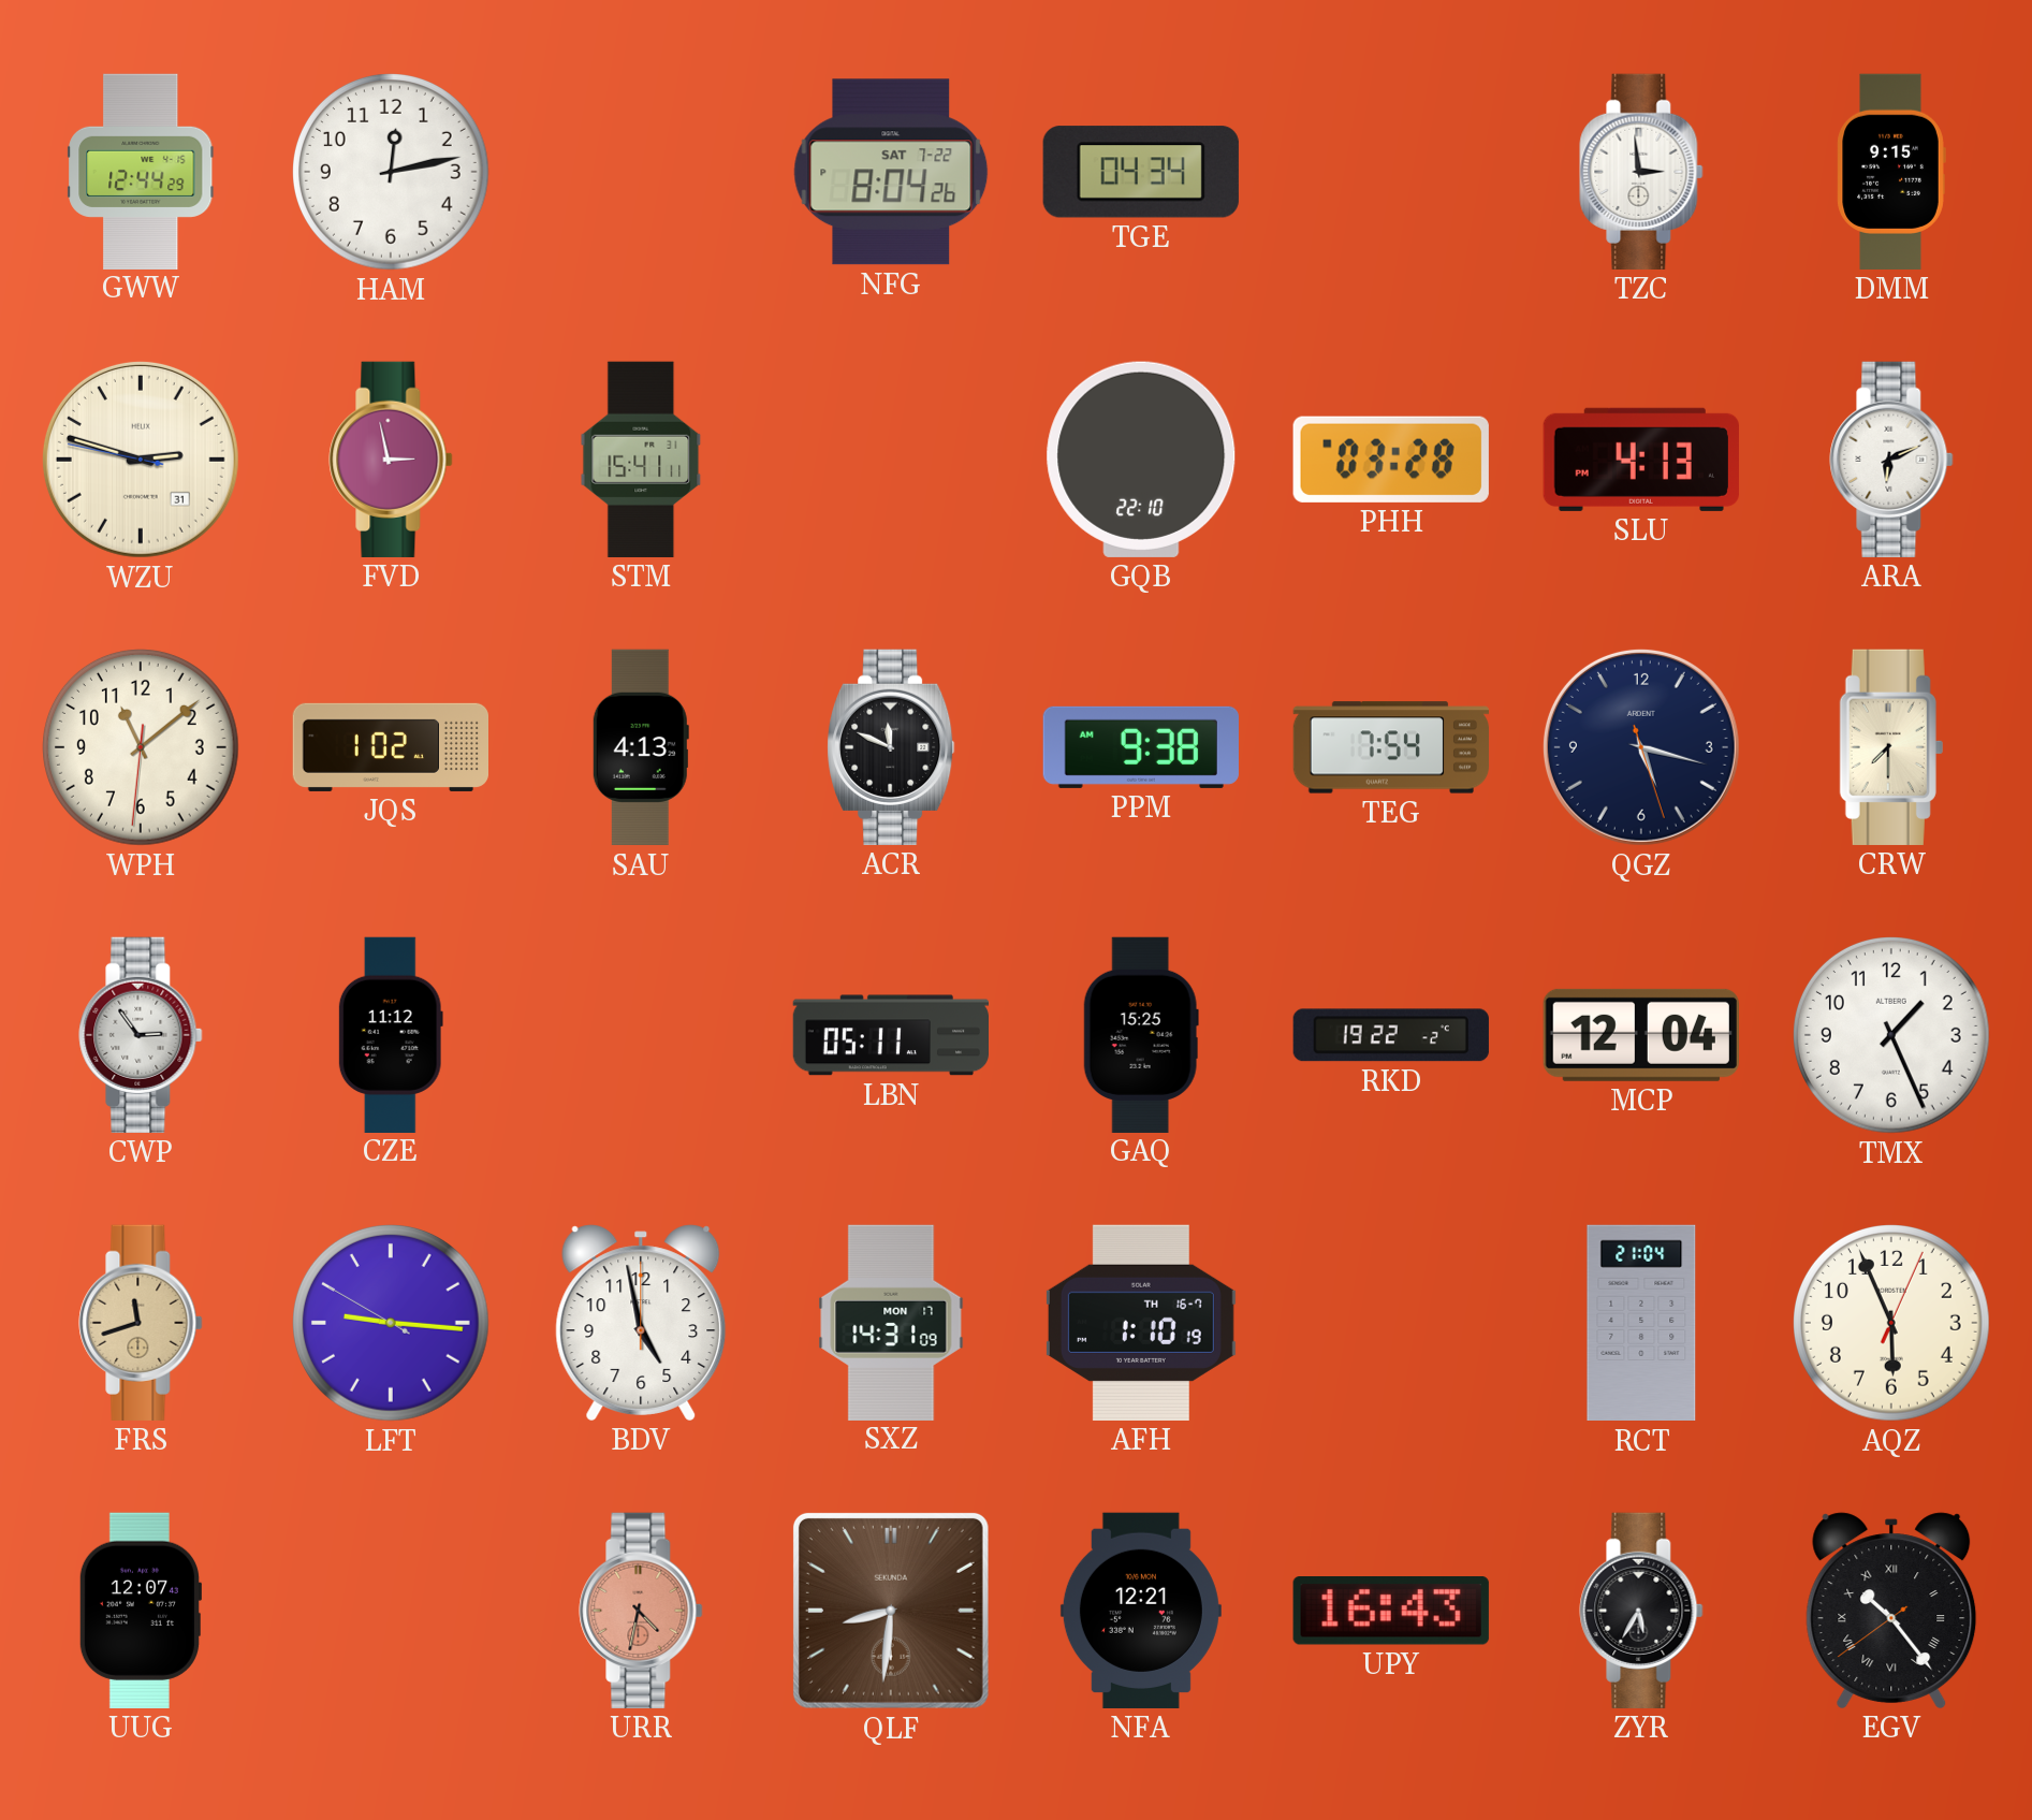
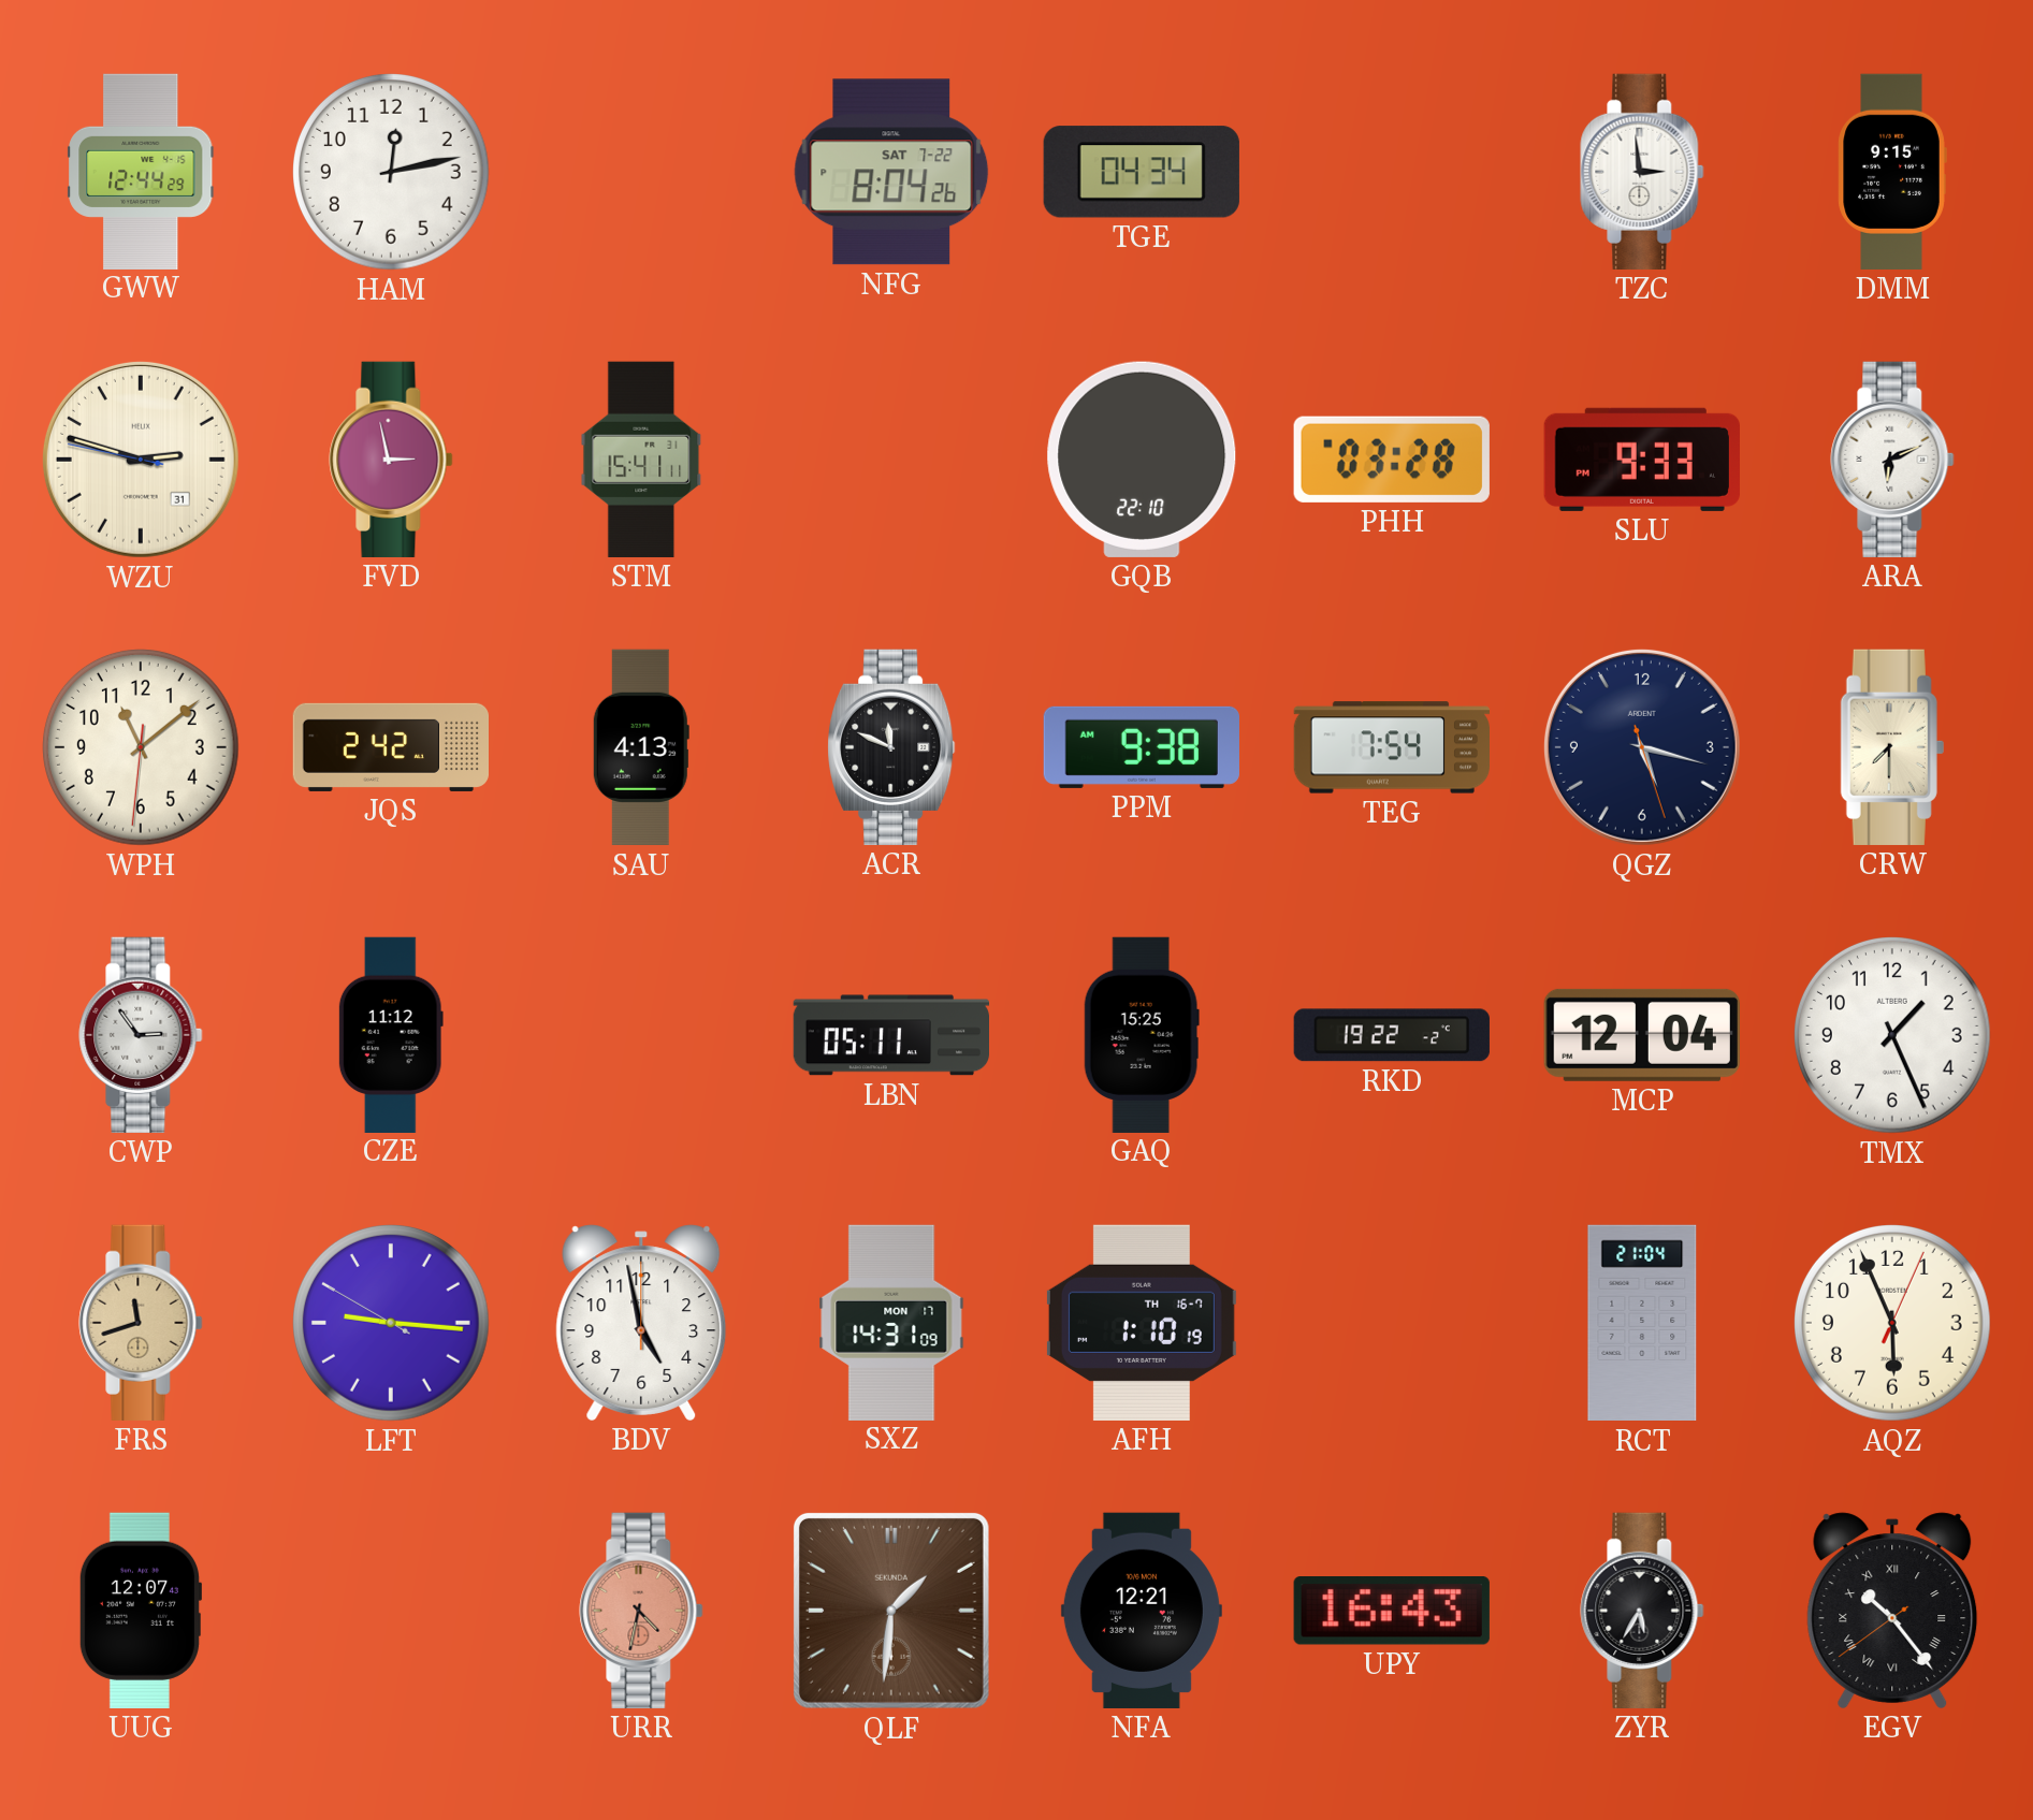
SLU: 4:13 -> 9:33
JQS: 1:02 -> 2:42
QLF: 8:31 -> 1:31
